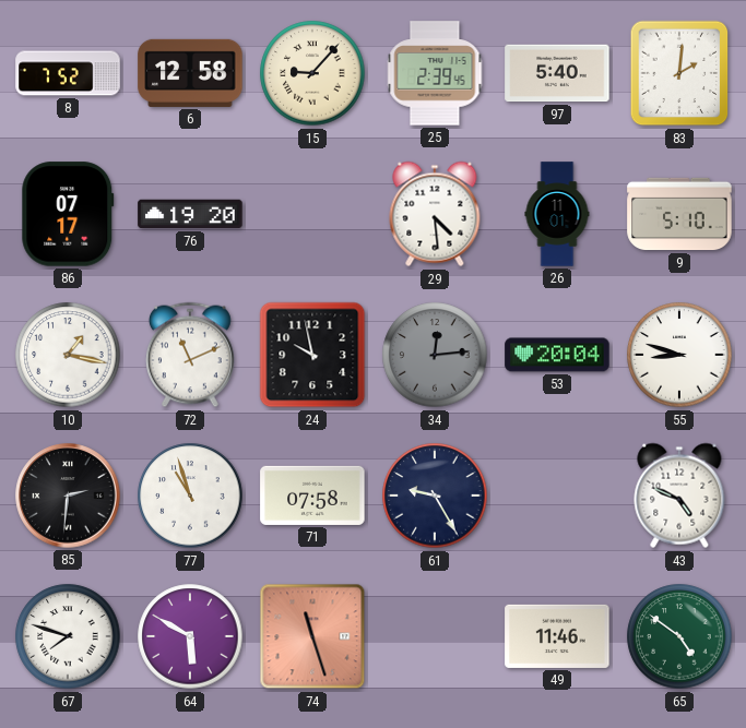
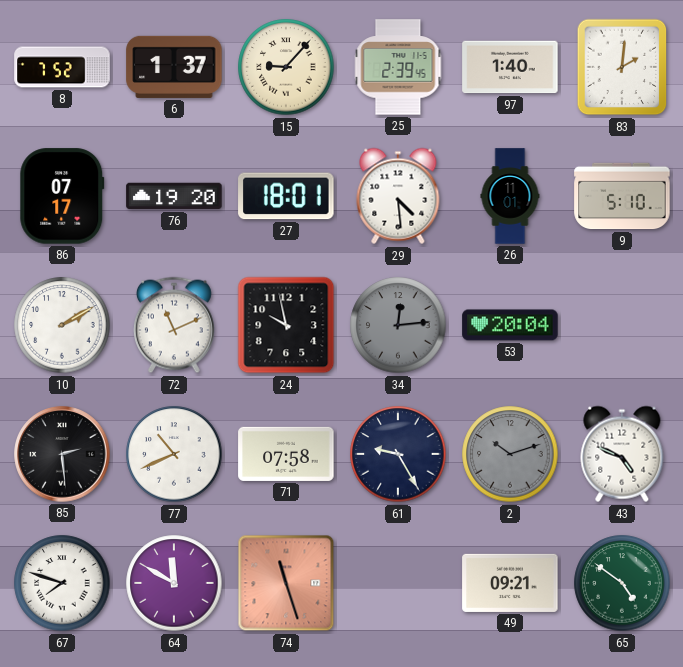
6: 12:58 -> 1:37
97: 5:40 -> 1:40
27: none -> 18:01
10: 1:17 -> 2:10
55: 8:48 -> none
85: 2:31 -> 2:29
77: 10:57 -> 10:41
2: none -> 10:12
64: 5:50 -> 11:50
49: 11:46 -> 09:21
